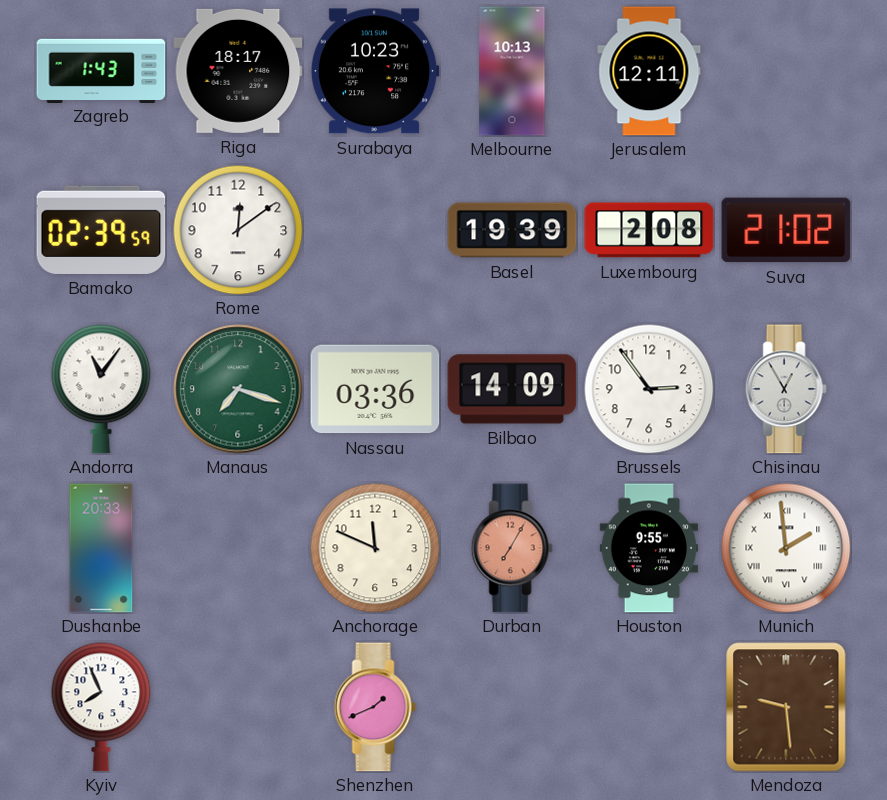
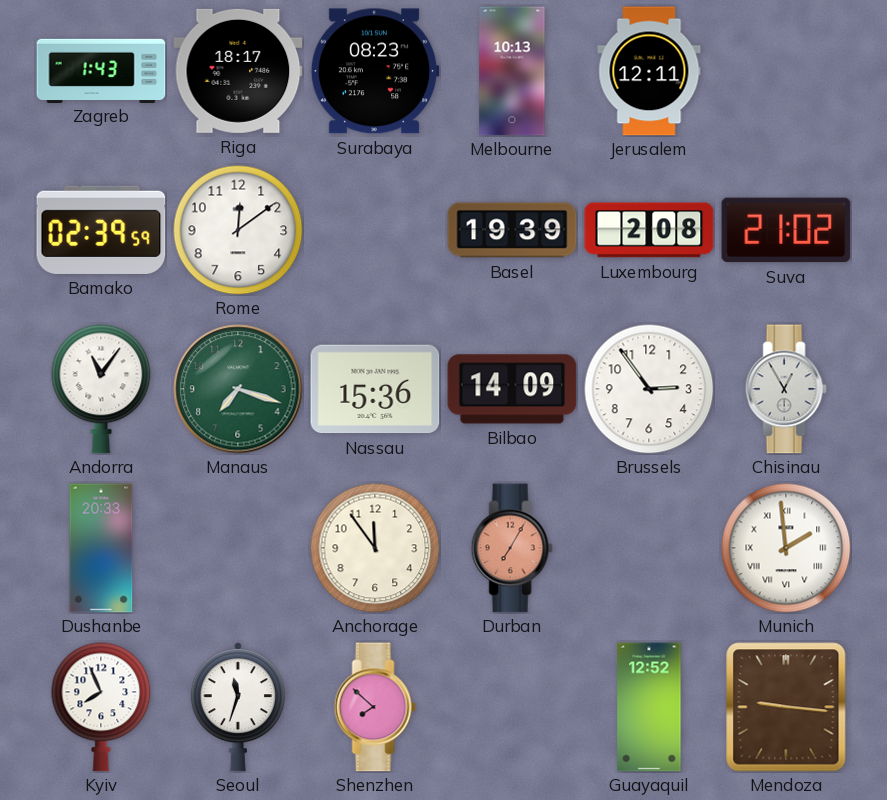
Surabaya: 10:23 -> 08:23
Nassau: 03:36 -> 15:36
Anchorage: 11:49 -> 11:54
Houston: 9:55 -> none
Seoul: none -> 11:33
Shenzhen: 1:41 -> 7:52
Guayaquil: none -> 12:52
Mendoza: 9:29 -> 9:16
